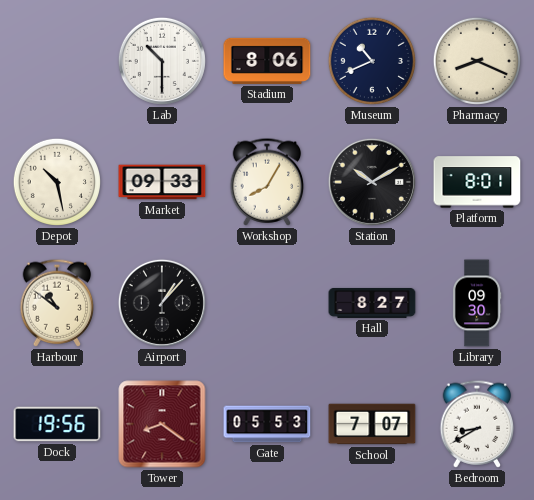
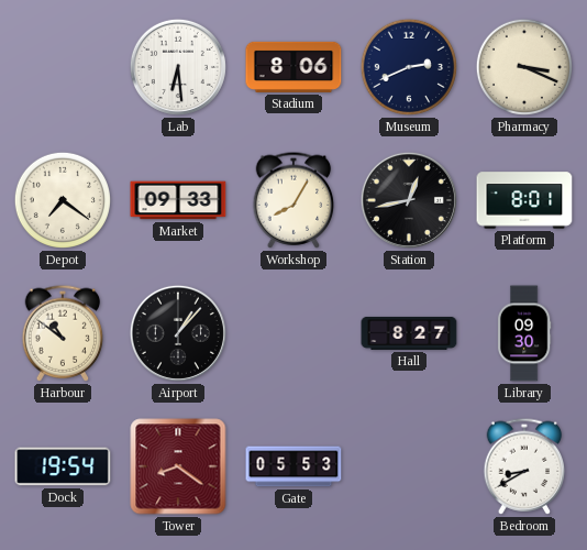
Lab: 10:30 -> 6:29
Museum: 10:41 -> 2:41
Pharmacy: 8:19 -> 3:19
Depot: 10:28 -> 7:21
Station: 10:10 -> 12:43
Dock: 19:56 -> 19:54
School: 7:07 -> none
